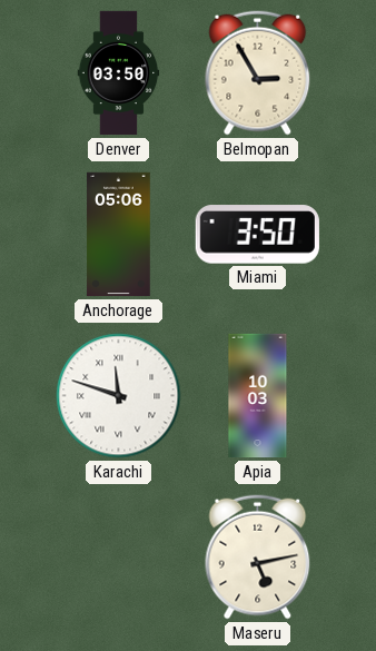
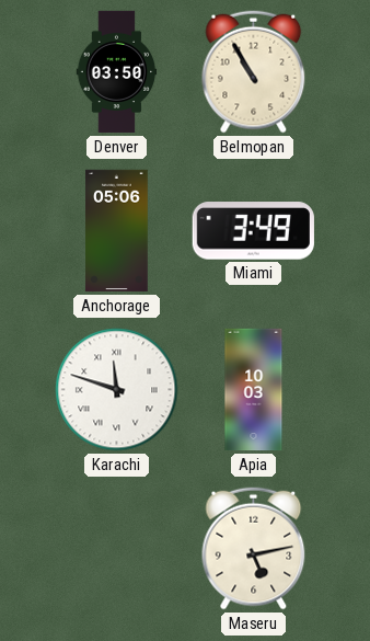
Belmopan: 2:55 -> 10:55
Miami: 3:50 -> 3:49
